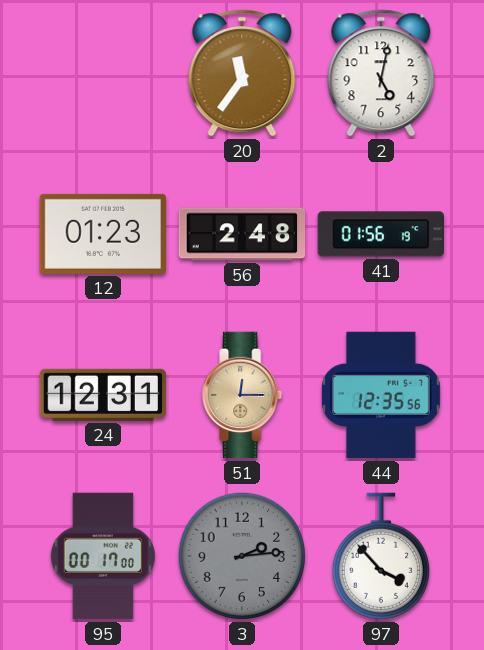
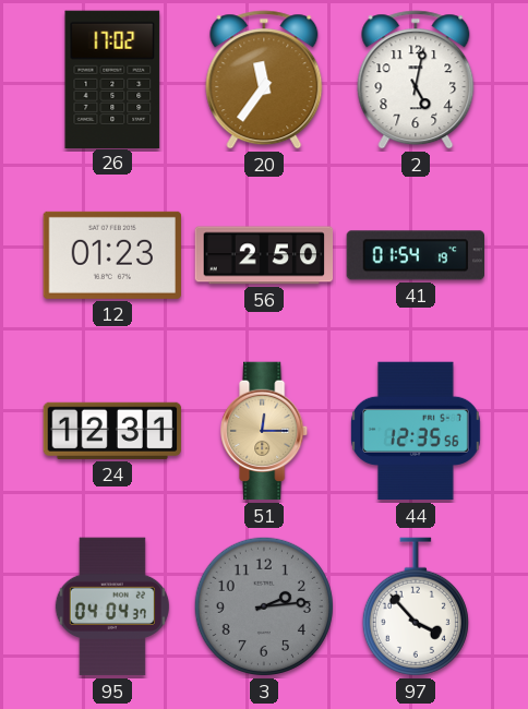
26: none -> 17:02
56: 2:48 -> 2:50
41: 01:56 -> 01:54
95: 00:17 -> 04:04
